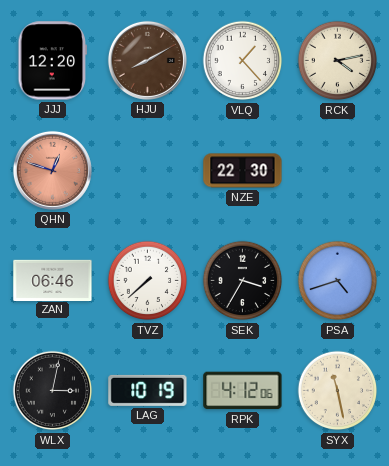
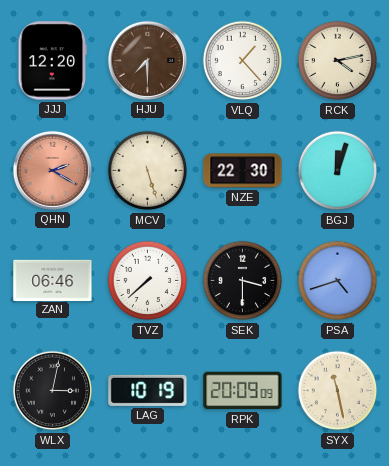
HJU: 8:10 -> 7:30
QHN: 12:48 -> 2:20
MCV: none -> 5:27
BGJ: none -> 12:03
SEK: 3:35 -> 3:30
RPK: 4:12 -> 20:09
